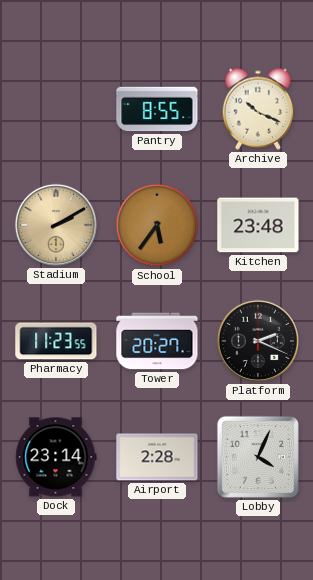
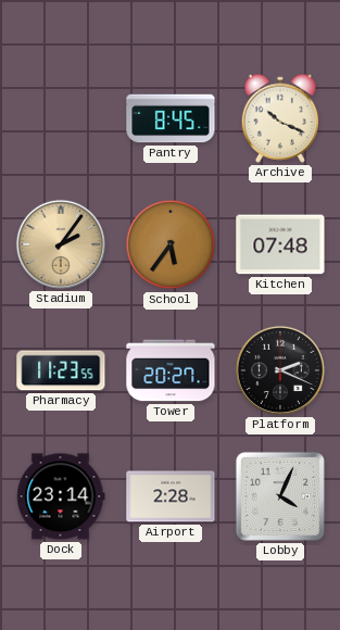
Pantry: 8:55 -> 8:45
Stadium: 2:10 -> 2:06
Kitchen: 23:48 -> 07:48
